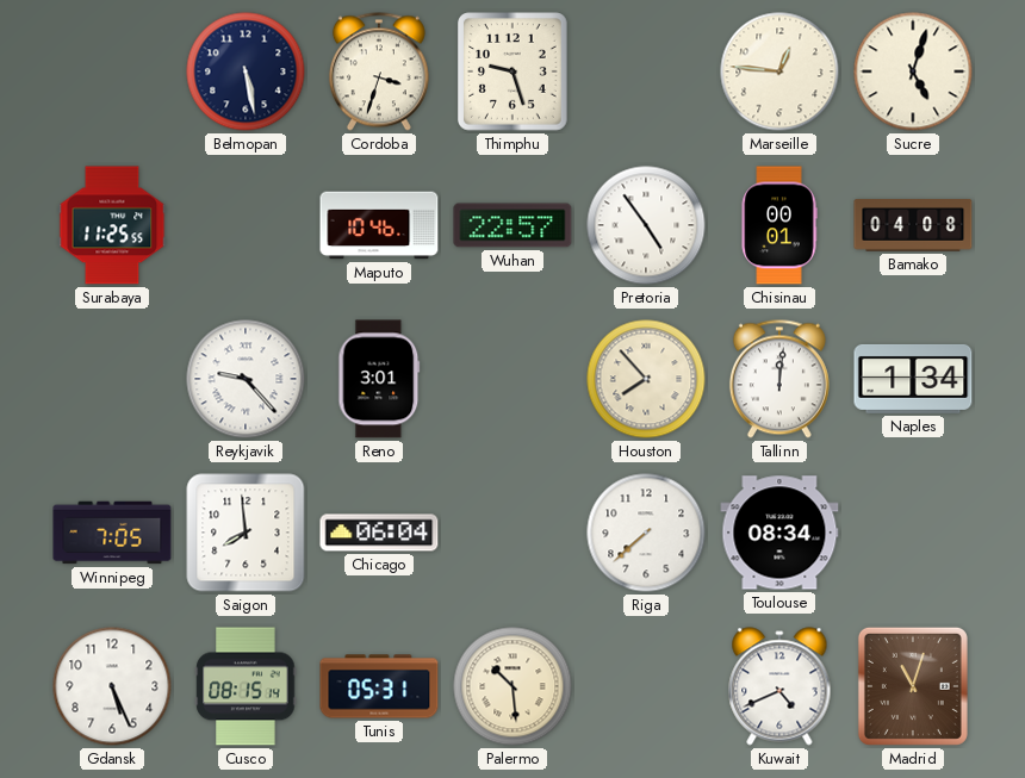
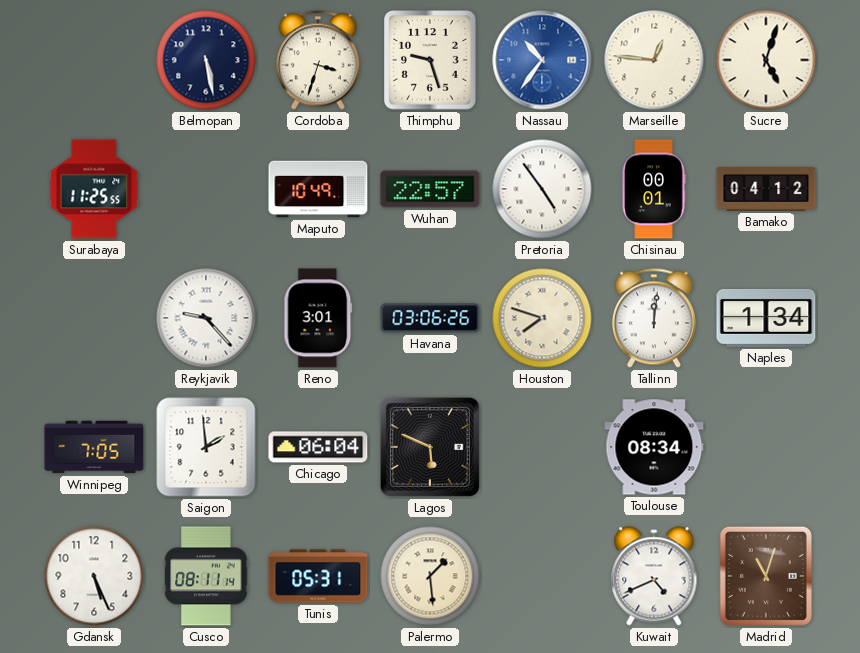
Nassau: none -> 10:36
Maputo: 10:46 -> 10:49
Bamako: 04:08 -> 04:12
Havana: none -> 03:06
Houston: 7:53 -> 7:48
Saigon: 7:59 -> 1:59
Lagos: none -> 5:49
Riga: 7:38 -> none
Cusco: 08:15 -> 08:11
Palermo: 10:29 -> 1:29
